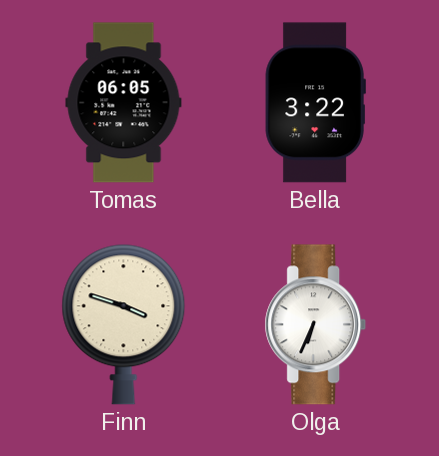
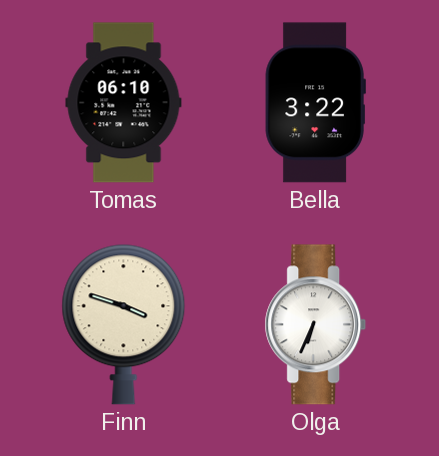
Tomas: 06:05 -> 06:10
